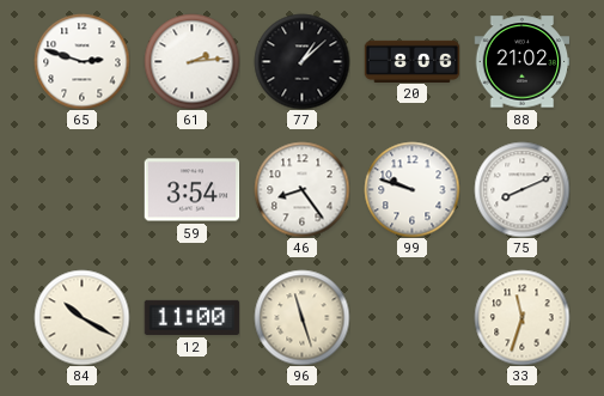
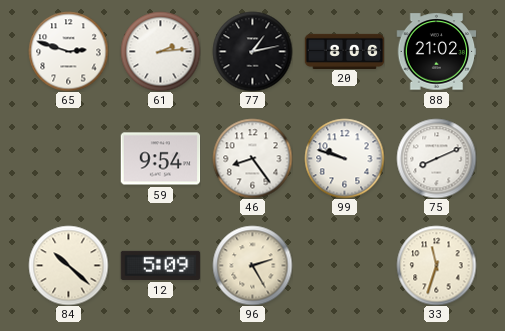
77: 1:08 -> 1:13
59: 3:54 -> 9:54
84: 10:20 -> 10:22
12: 11:00 -> 5:09
96: 11:27 -> 2:25
